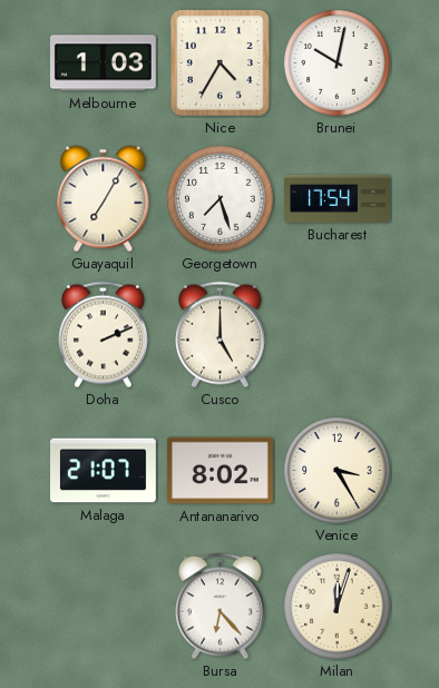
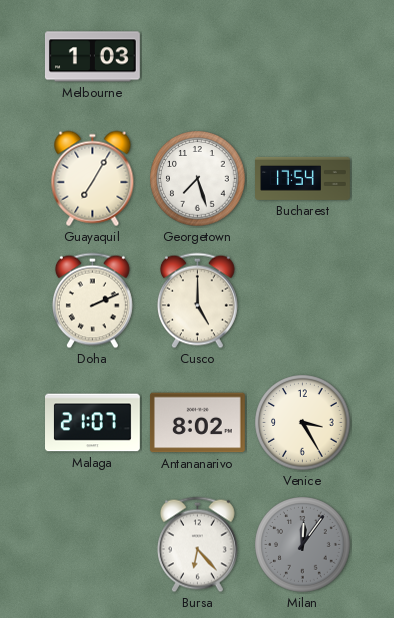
Nice: 4:35 -> none
Brunei: 10:02 -> none
Milan: 12:03 -> 12:06
Milan dial: cream -> grey
